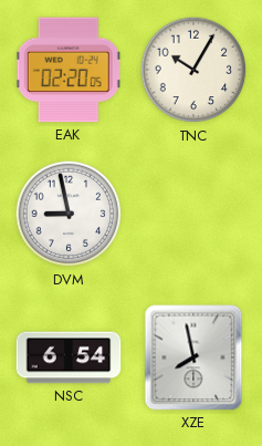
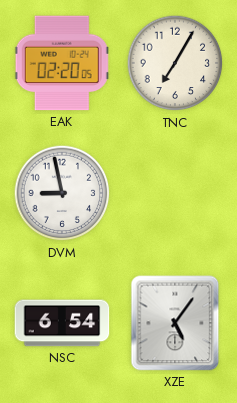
TNC: 10:05 -> 7:05
XZE: 7:58 -> 5:06
